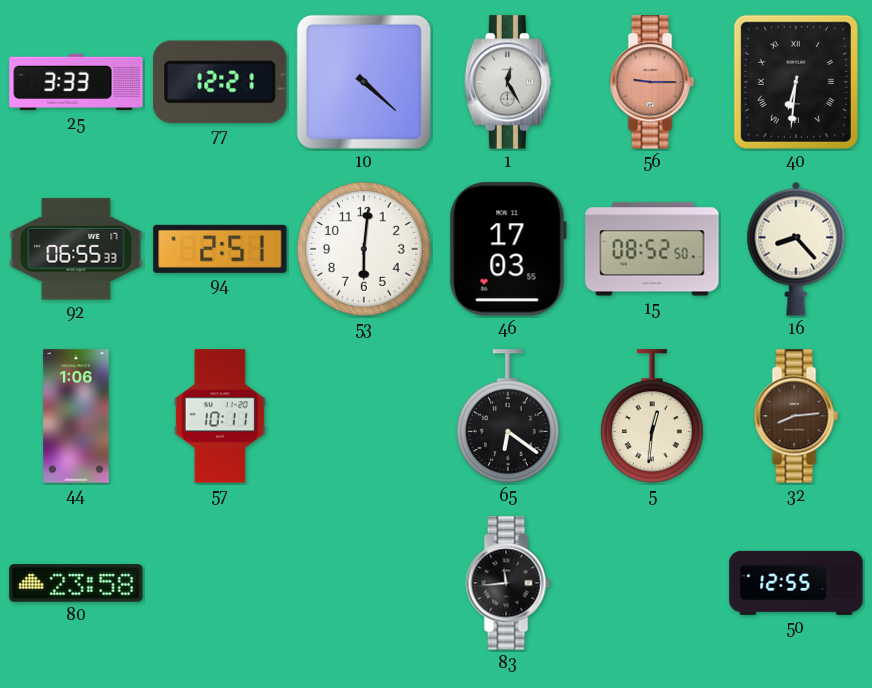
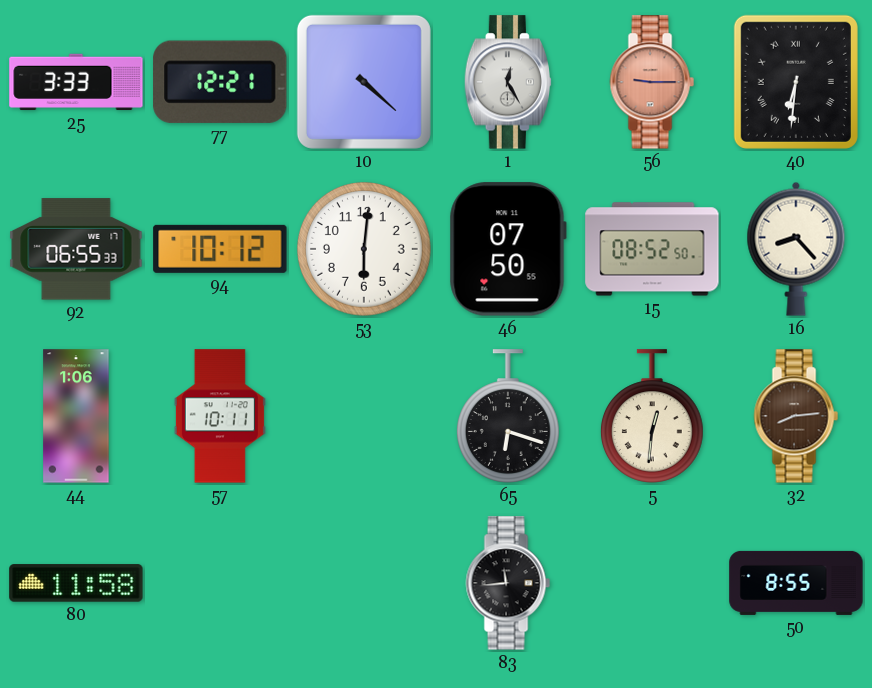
94: 2:51 -> 10:12
46: 17:03 -> 07:50
65: 6:21 -> 6:18
80: 23:58 -> 11:58
50: 12:55 -> 8:55
